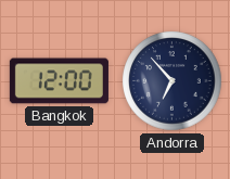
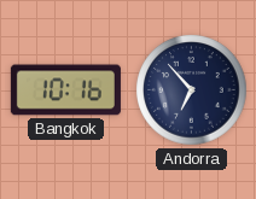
Bangkok: 12:00 -> 10:16
